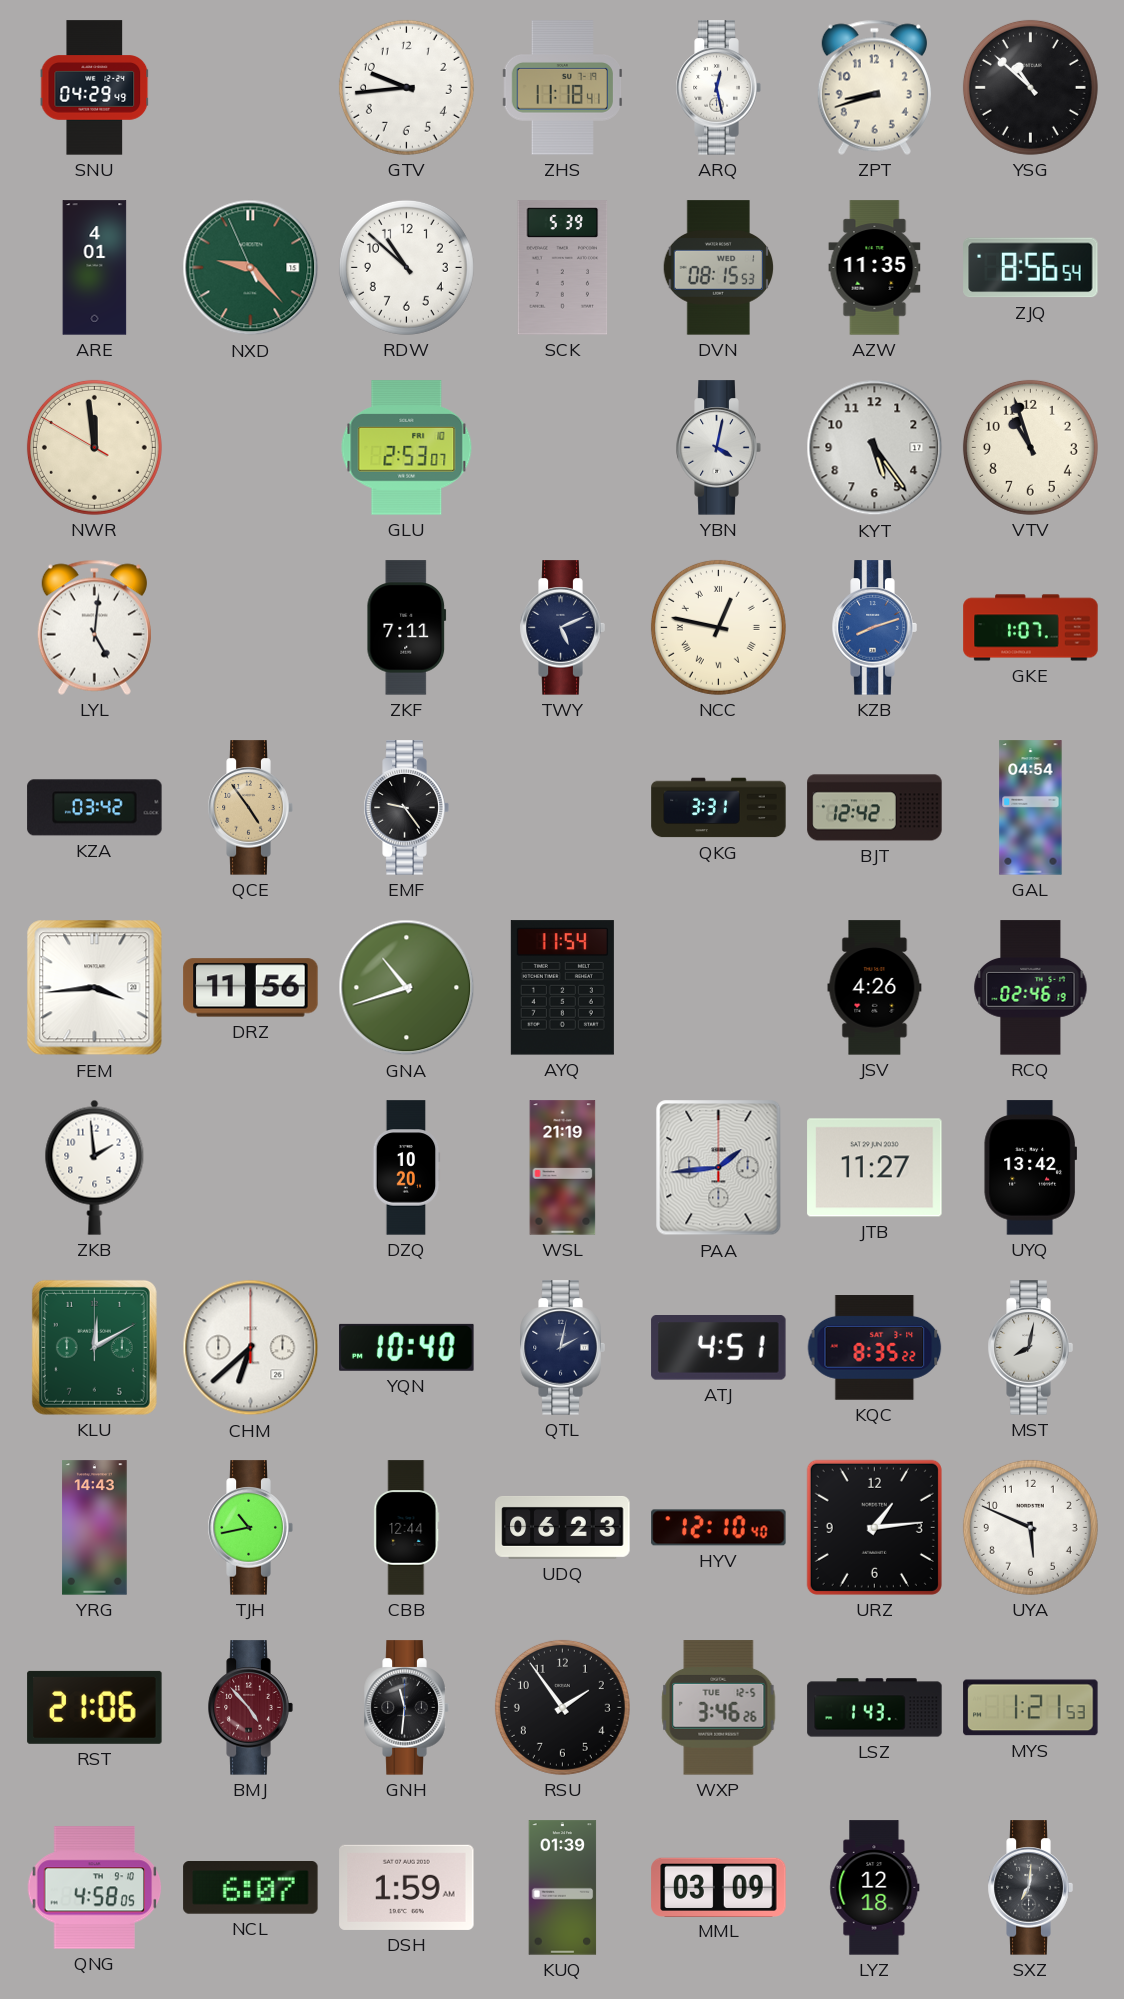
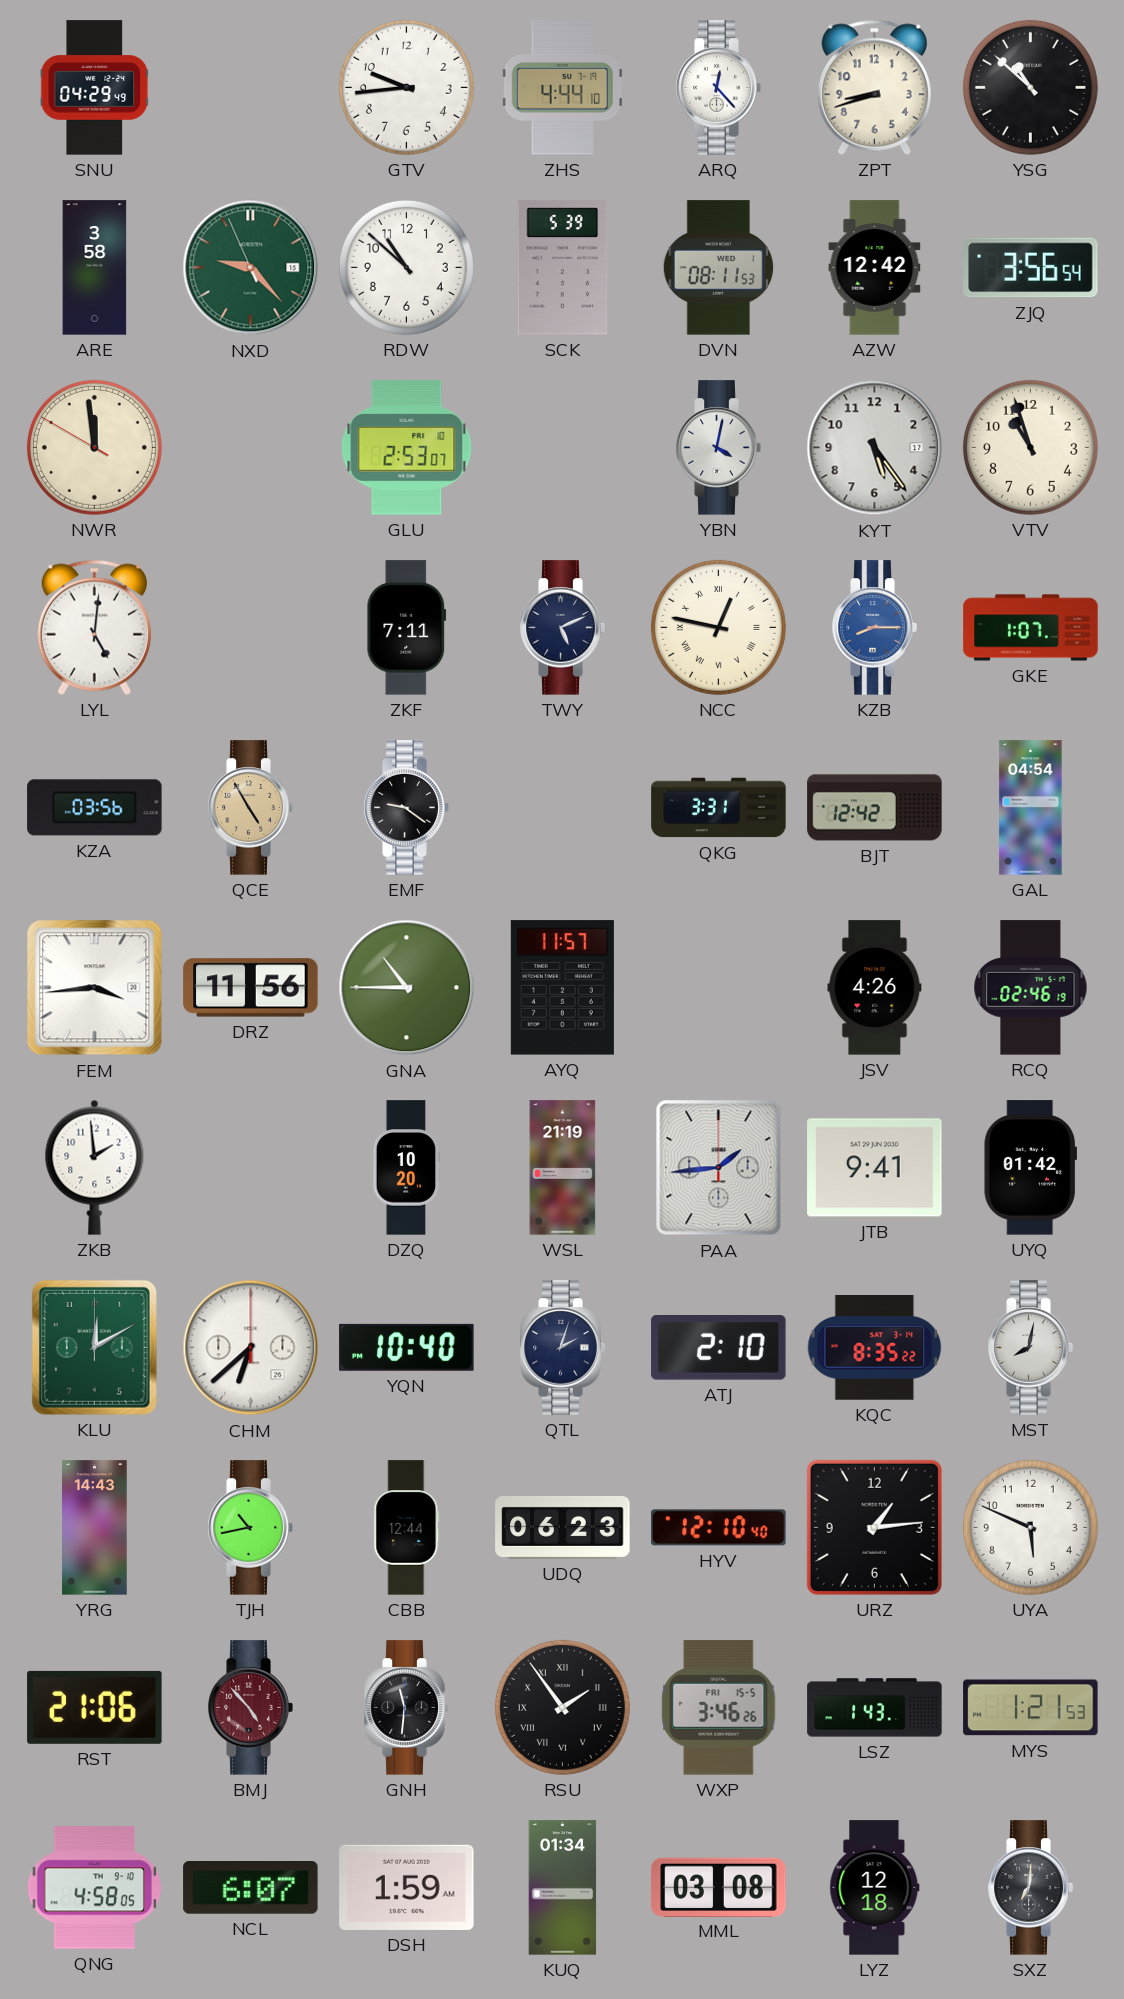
ZHS: 11:18 -> 4:44
ARQ: 12:28 -> 12:23
ARE: 4:01 -> 3:58
DVN: 08:15 -> 08:11
AZW: 11:35 -> 12:42
ZJQ: 8:56 -> 3:56
KZB: 8:12 -> 8:15
KZA: 03:42 -> 03:56
QCE: 4:54 -> 4:55
EMF: 9:24 -> 9:21
GNA: 10:42 -> 10:45
AYQ: 11:54 -> 11:57
JTB: 11:27 -> 9:41
UYQ: 13:42 -> 01:42
QTL: 2:02 -> 2:03
ATJ: 4:51 -> 2:10
RSU numerals: Arabic -> Roman
WXP date: TUE 12-5 -> FRI 15-5
KUQ: 01:39 -> 01:34
MML: 03:09 -> 03:08
